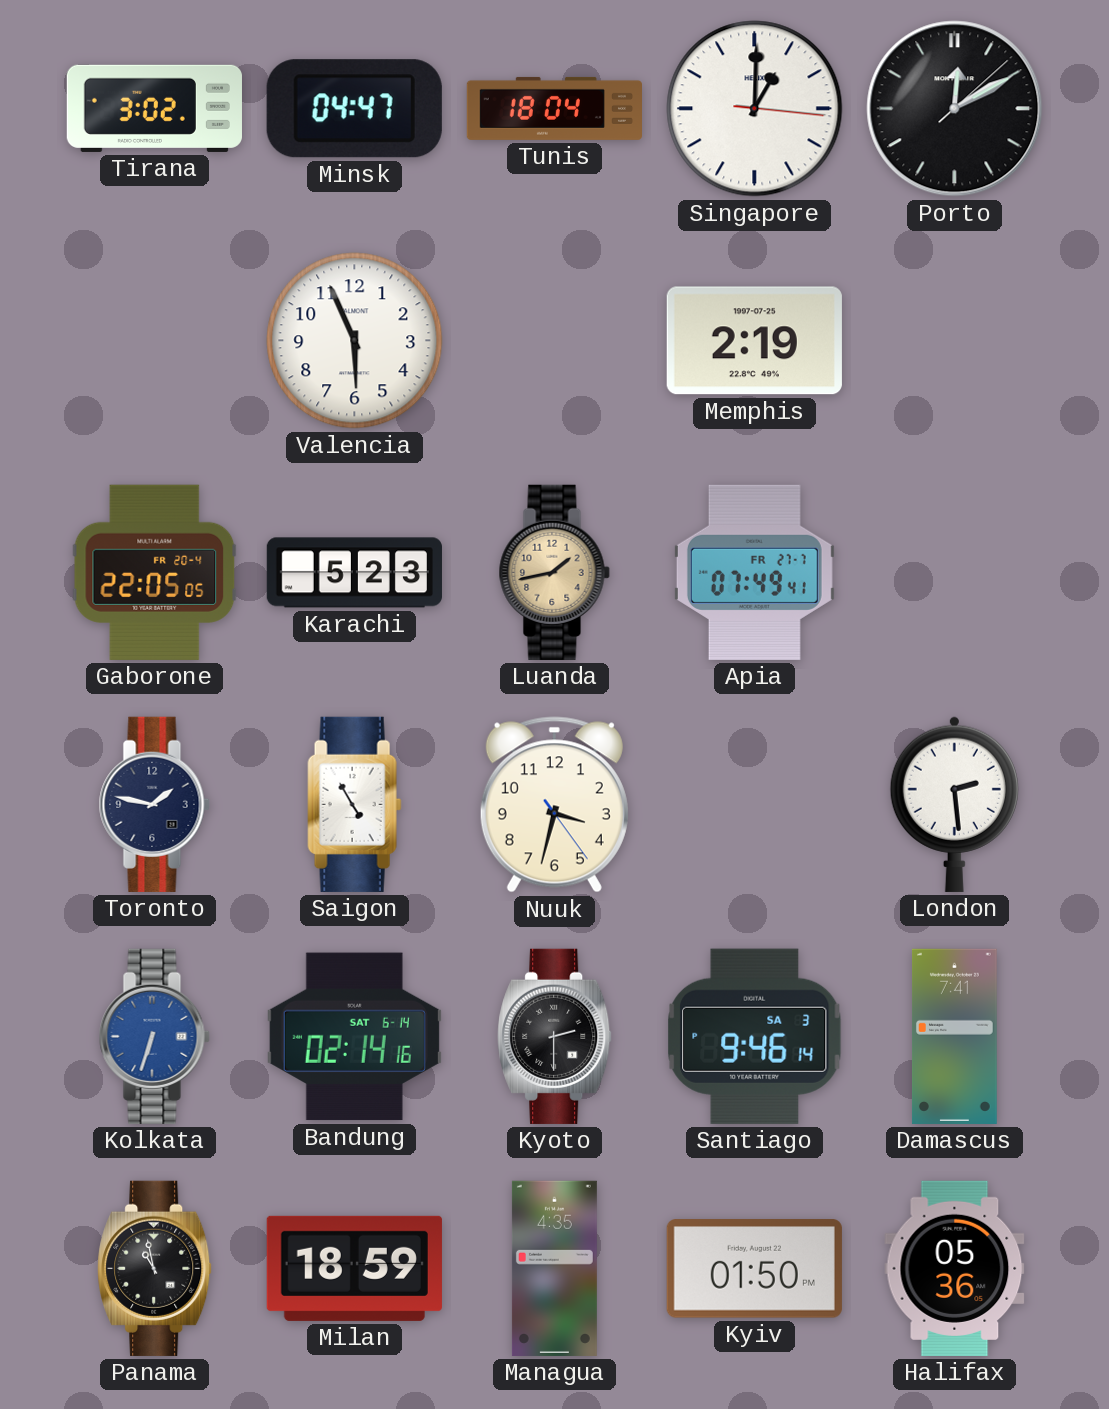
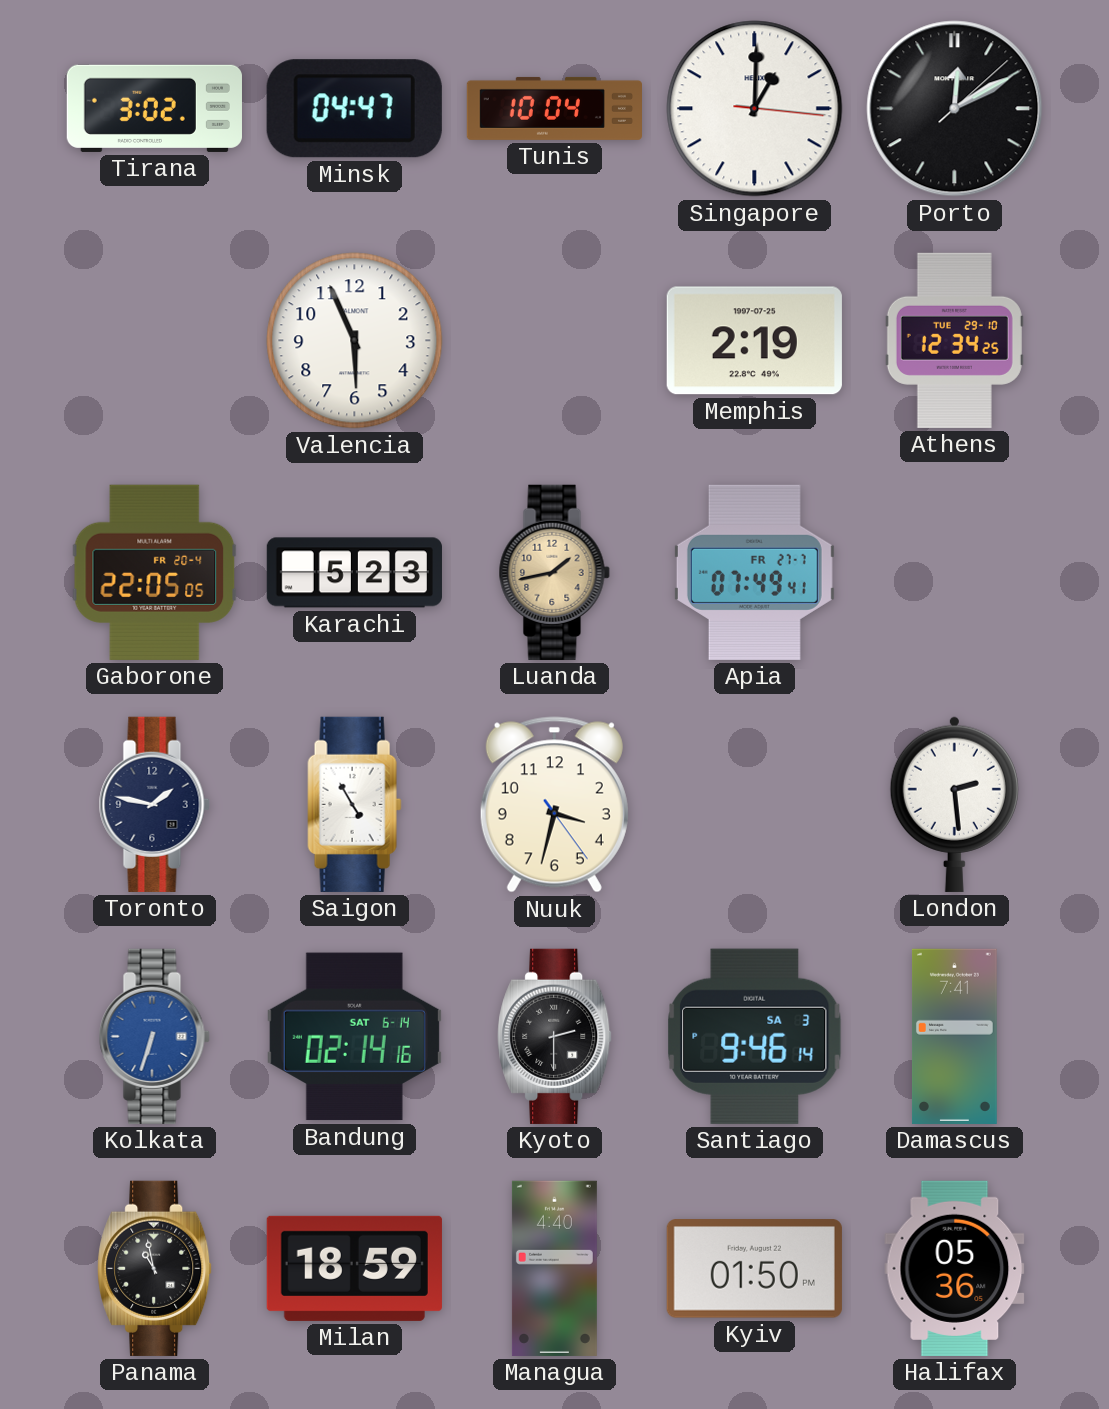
Tunis: 18:04 -> 10:04
Athens: none -> 12:34
Managua: 4:35 -> 4:40
